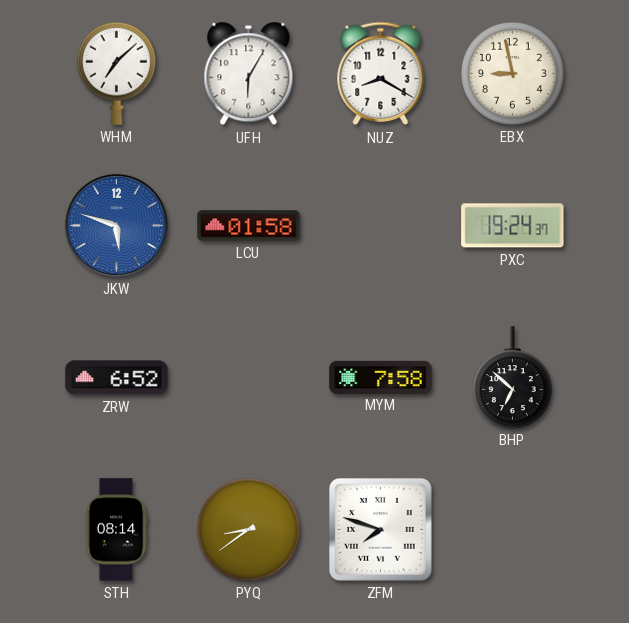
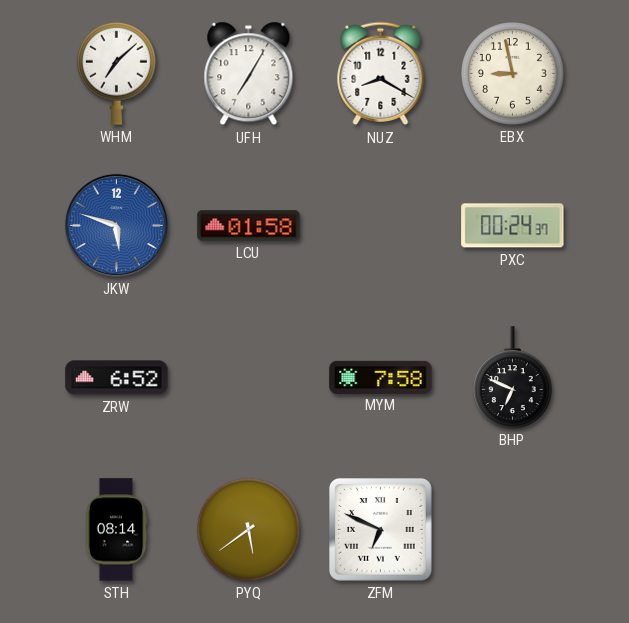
UFH: 6:05 -> 7:05
PXC: 19:24 -> 00:24
BHP: 6:52 -> 6:49
PYQ: 8:39 -> 5:39
ZFM: 7:48 -> 6:49
